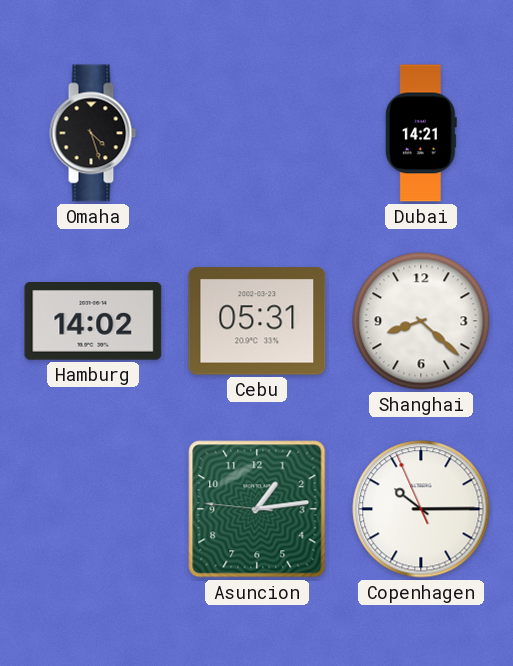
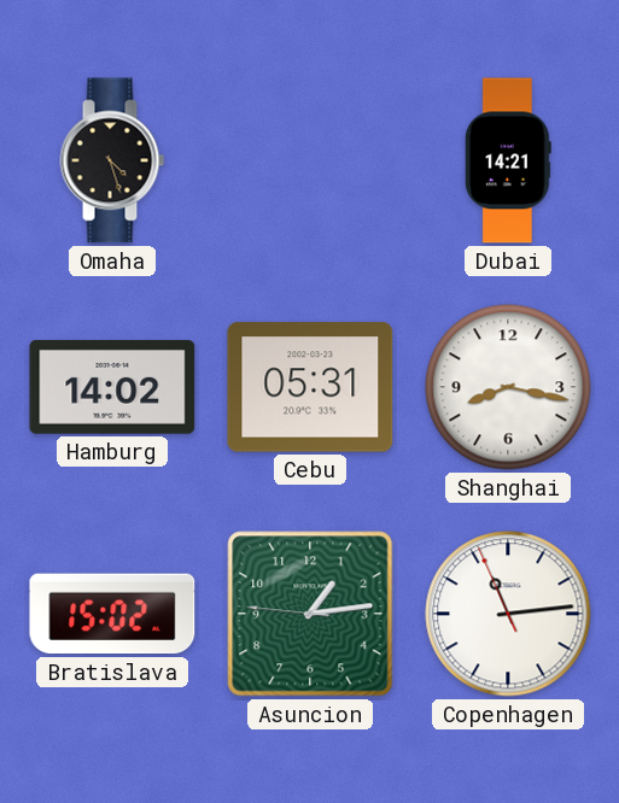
Shanghai: 8:22 -> 8:17
Bratislava: none -> 15:02
Copenhagen: 10:14 -> 11:13
